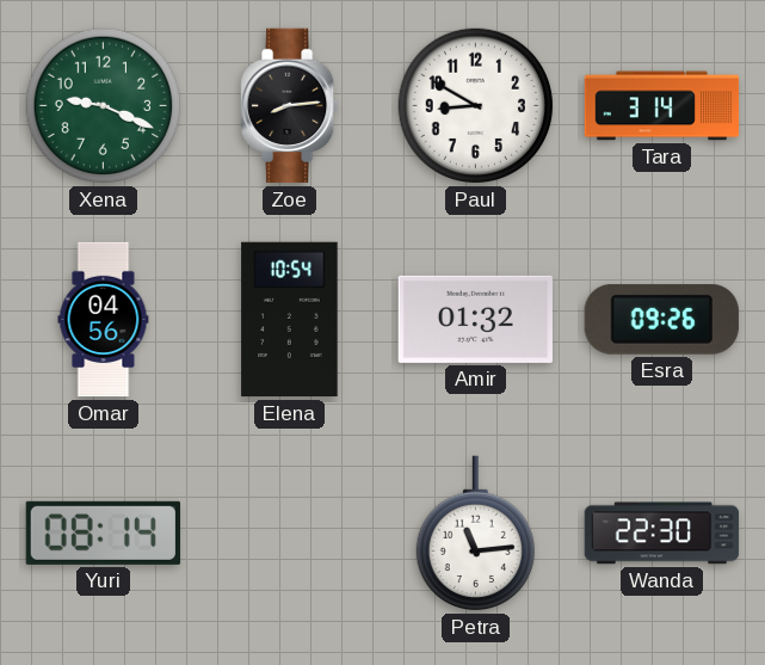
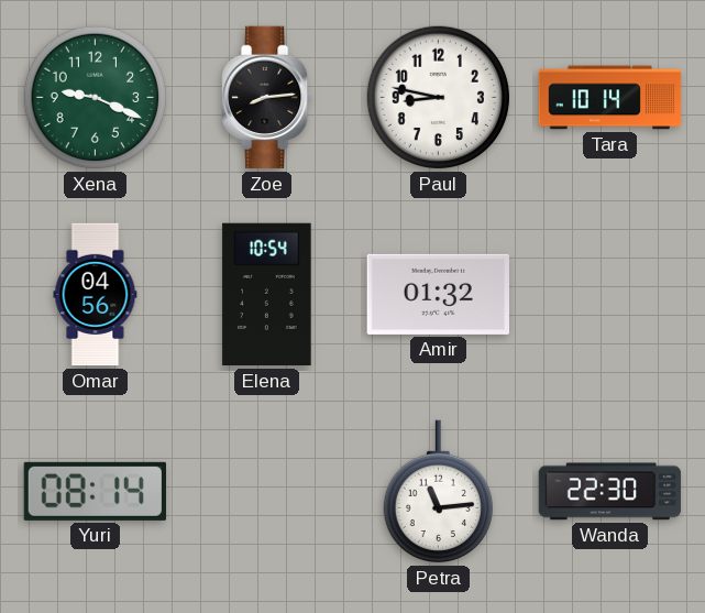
Paul: 8:50 -> 8:47
Tara: 3:14 -> 10:14
Esra: 09:26 -> none
